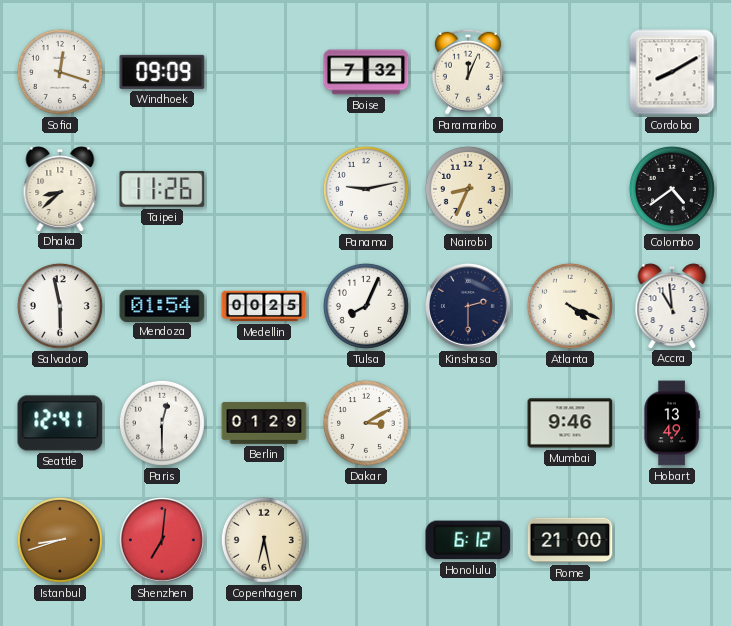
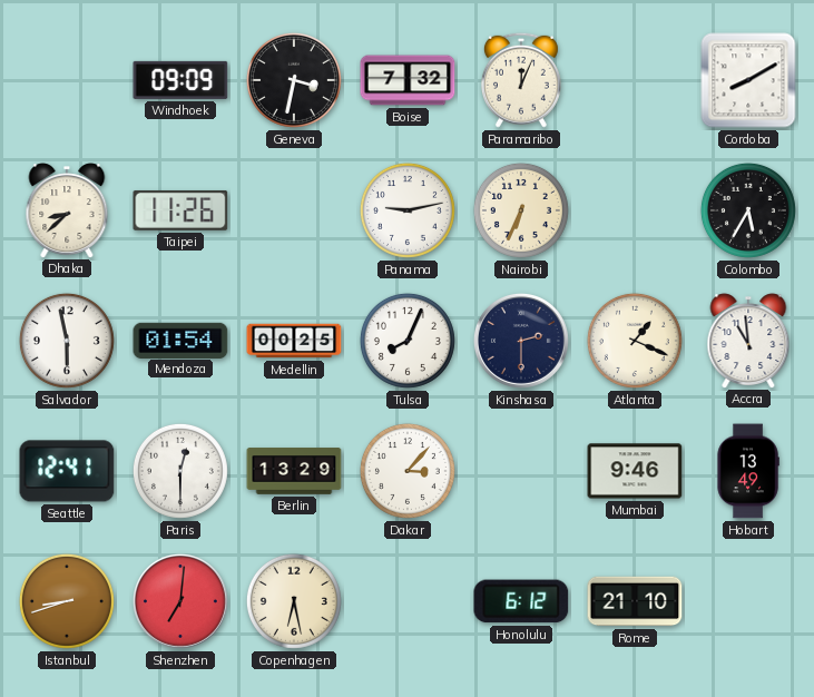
Sofia: 12:18 -> none
Geneva: none -> 3:32
Nairobi: 8:34 -> 6:34
Colombo: 4:39 -> 5:35
Atlanta: 4:19 -> 1:19
Berlin: 01:29 -> 13:29
Dakar: 3:10 -> 3:07
Rome: 21:00 -> 21:10
